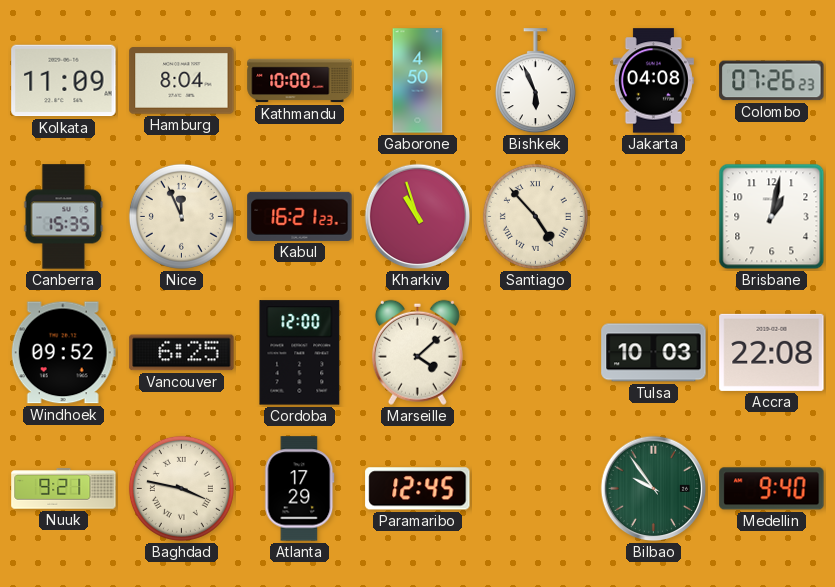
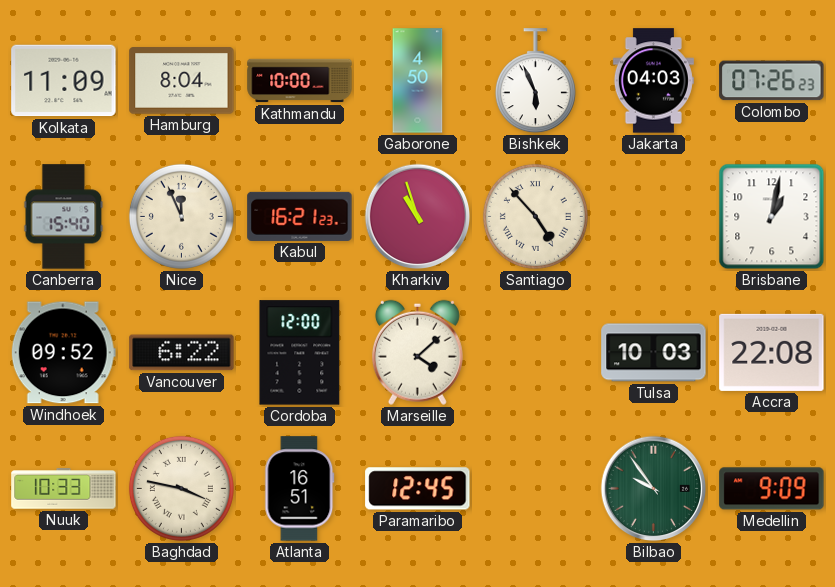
Jakarta: 04:08 -> 04:03
Canberra: 15:35 -> 15:40
Vancouver: 6:25 -> 6:22
Nuuk: 9:21 -> 10:33
Atlanta: 17:29 -> 16:51
Medellin: 9:40 -> 9:09
